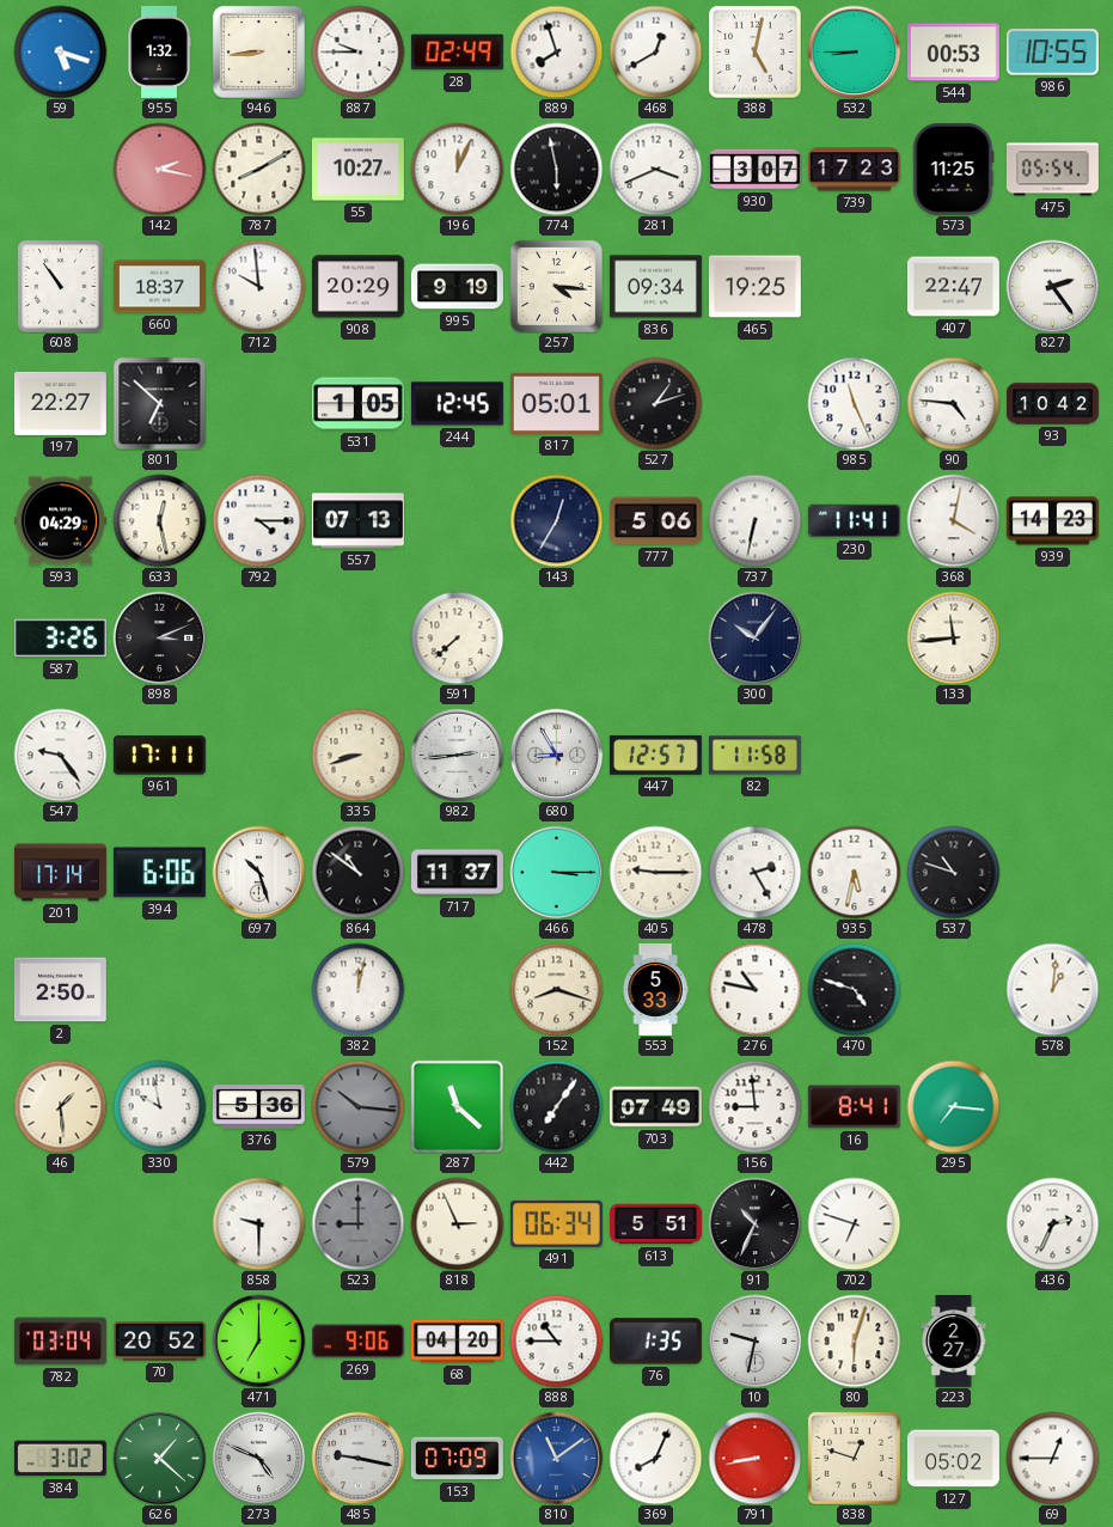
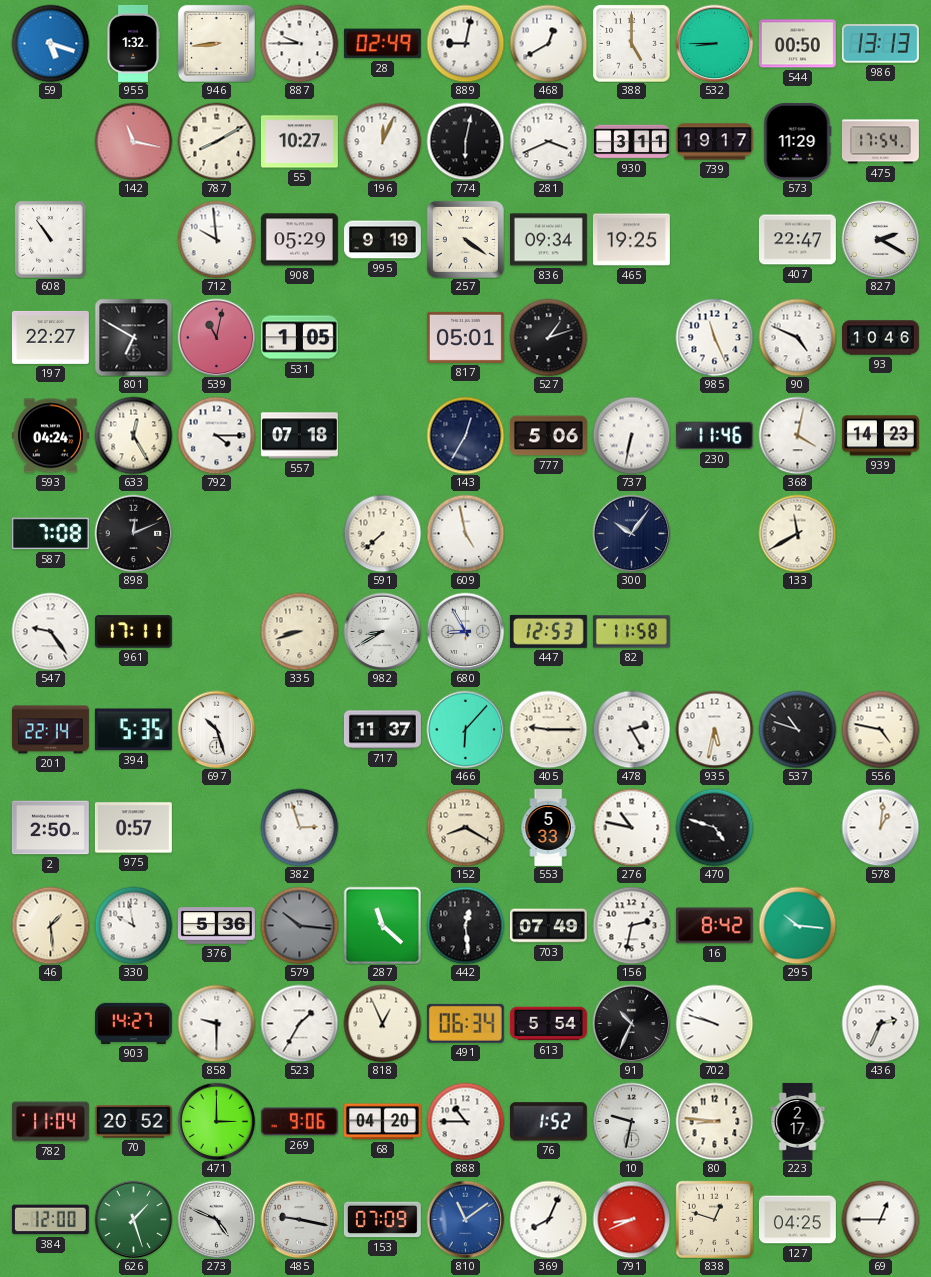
889: 7:57 -> 9:02
388: 5:02 -> 5:00
544: 00:53 -> 00:50
986: 10:55 -> 13:13
142: 2:17 -> 11:17
774: 5:58 -> 6:02
930: 3:07 -> 3:11
739: 17:23 -> 19:17
573: 11:25 -> 11:29
475: 05:54 -> 17:54
660: 18:37 -> none
908: 20:29 -> 05:29
257: 4:16 -> 4:21
827: 2:24 -> 2:20
801: 6:52 -> 6:50
539: none -> 11:02
244: 12:45 -> none
90: 4:46 -> 4:49
93: 10:42 -> 10:46
593: 04:29 -> 04:24
633: 12:28 -> 12:25
557: 07:13 -> 07:18
230: 11:41 -> 11:46
587: 3:26 -> 7:08
898: 3:11 -> 12:11
609: none -> 4:58
133: 11:44 -> 11:40
982: 2:44 -> 8:40
447: 12:57 -> 12:53
201: 17:14 -> 22:14
394: 6:06 -> 5:35
864: 10:51 -> none
466: 3:15 -> 6:07
556: none -> 4:47
975: none -> 0:57
382: 12:02 -> 2:57
152: 8:18 -> 8:20
442: 7:06 -> 12:29
156: 8:59 -> 2:32
16: 8:41 -> 8:42
295: 7:16 -> 10:16
903: none -> 14:27
523: 9:00 -> 1:35
523 dial: grey -> white
818: 2:56 -> 12:56
613: 5:51 -> 5:54
702: 6:48 -> 9:48
782: 03:04 -> 11:04
471: 7:00 -> 3:00
76: 1:35 -> 1:52
80: 6:03 -> 8:46
223: 2:27 -> 2:17
384: 3:02 -> 12:00
626: 1:22 -> 1:27
791: 8:43 -> 8:41
127: 05:02 -> 04:25
